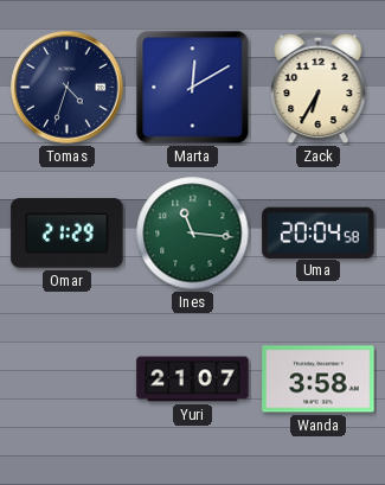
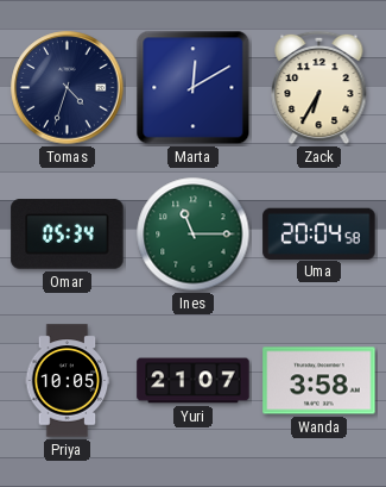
Omar: 21:29 -> 05:34
Ines: 11:16 -> 11:15
Priya: none -> 10:05
